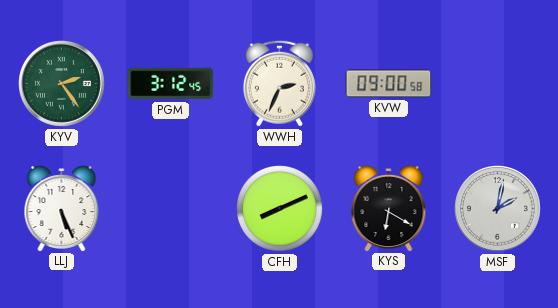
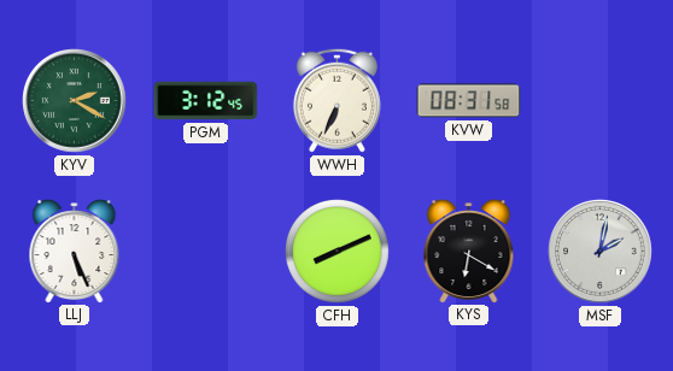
KYV: 2:24 -> 2:20
WWH: 2:34 -> 6:34
KVW: 09:00 -> 08:31
